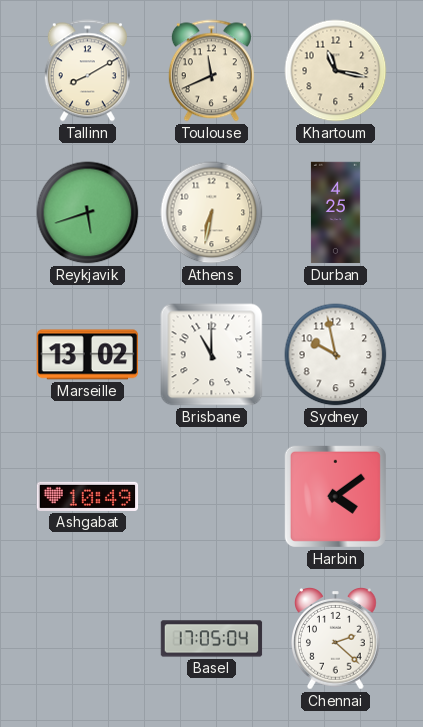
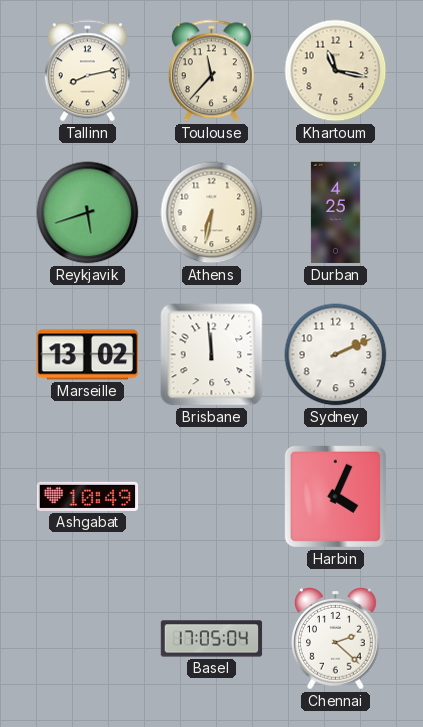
Tallinn: 8:10 -> 8:13
Toulouse: 11:41 -> 11:37
Brisbane: 11:00 -> 11:59
Sydney: 9:58 -> 2:11
Harbin: 4:09 -> 4:04
